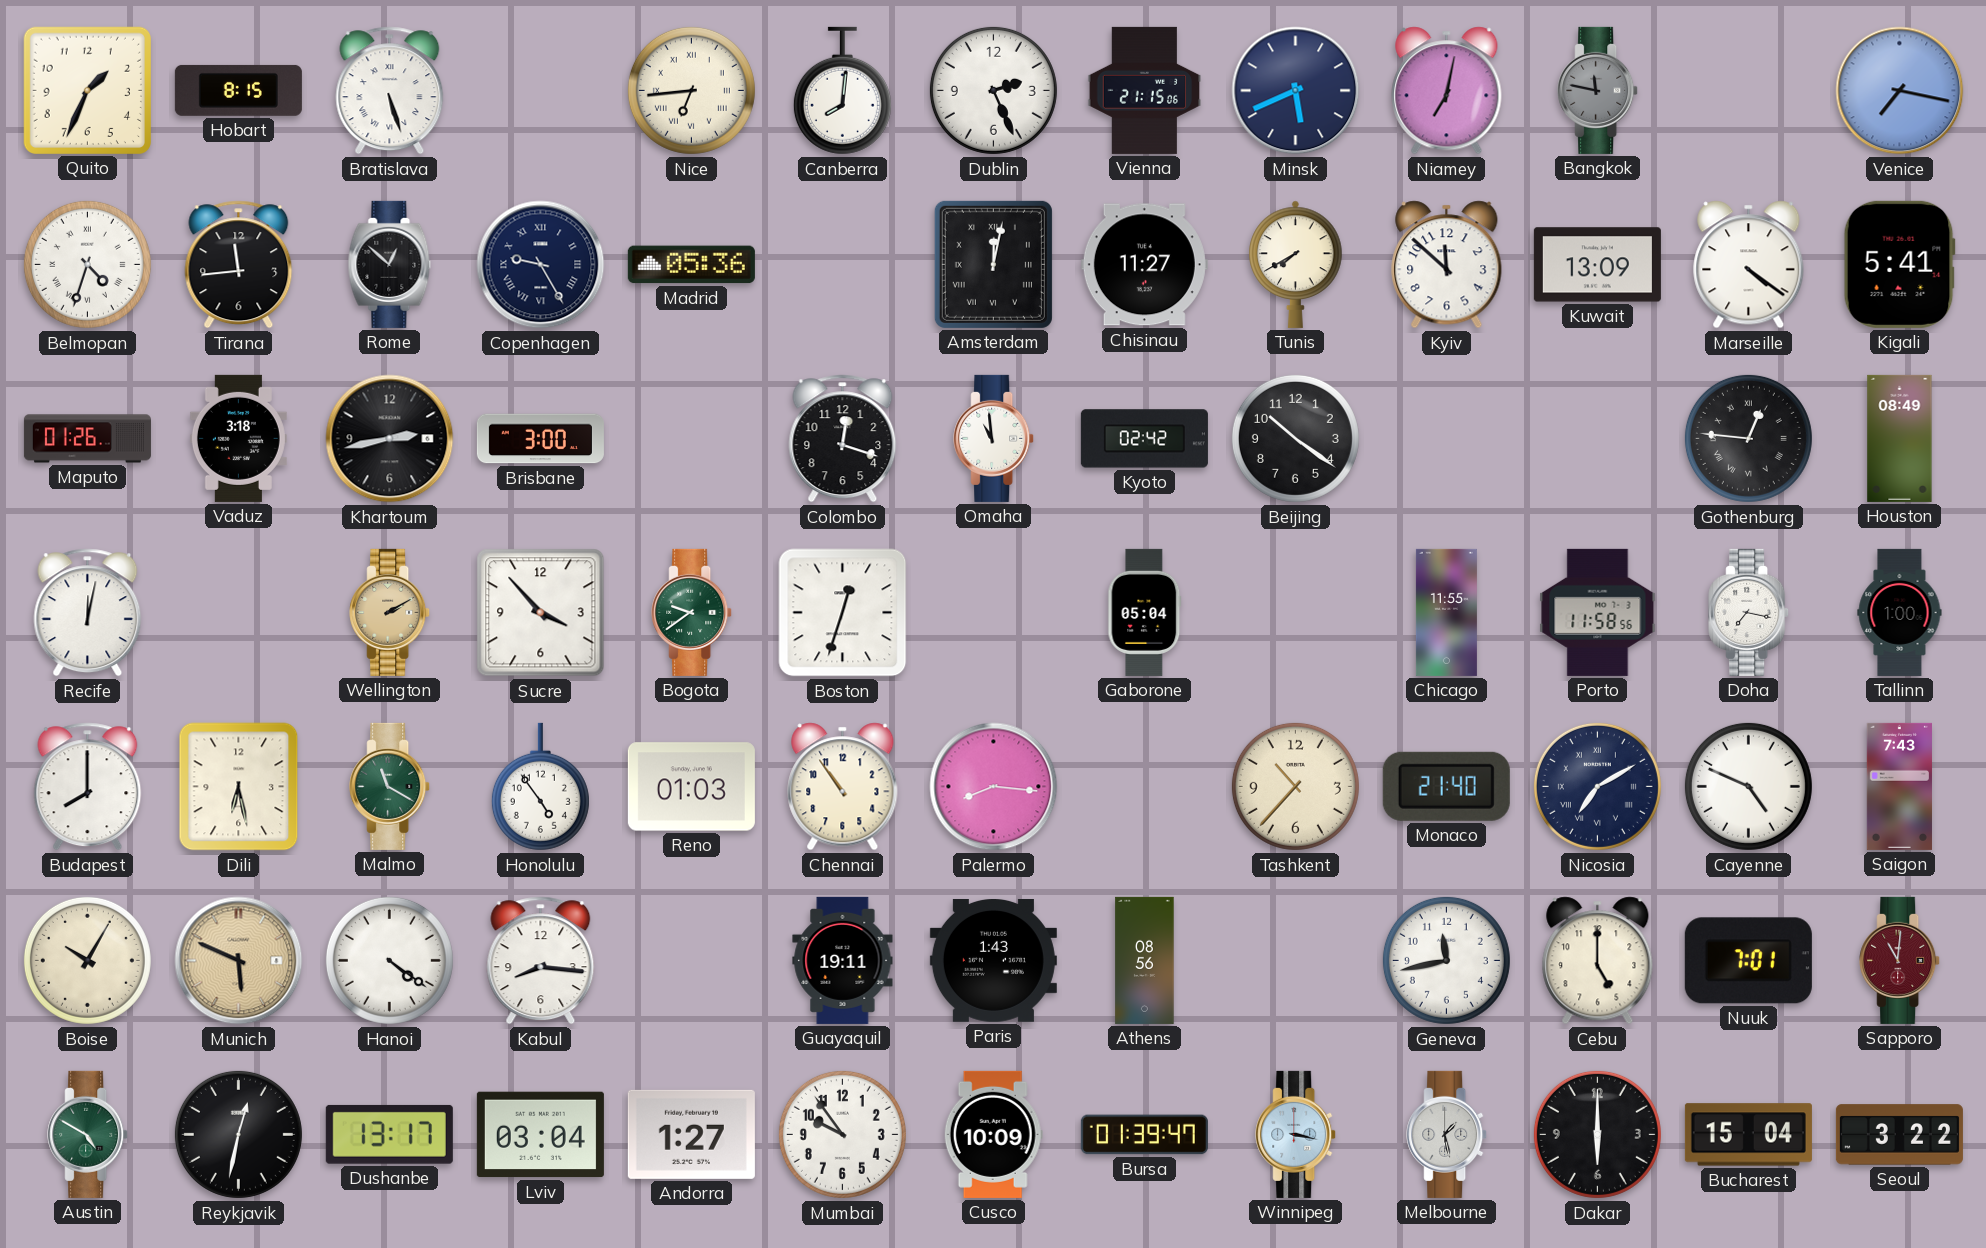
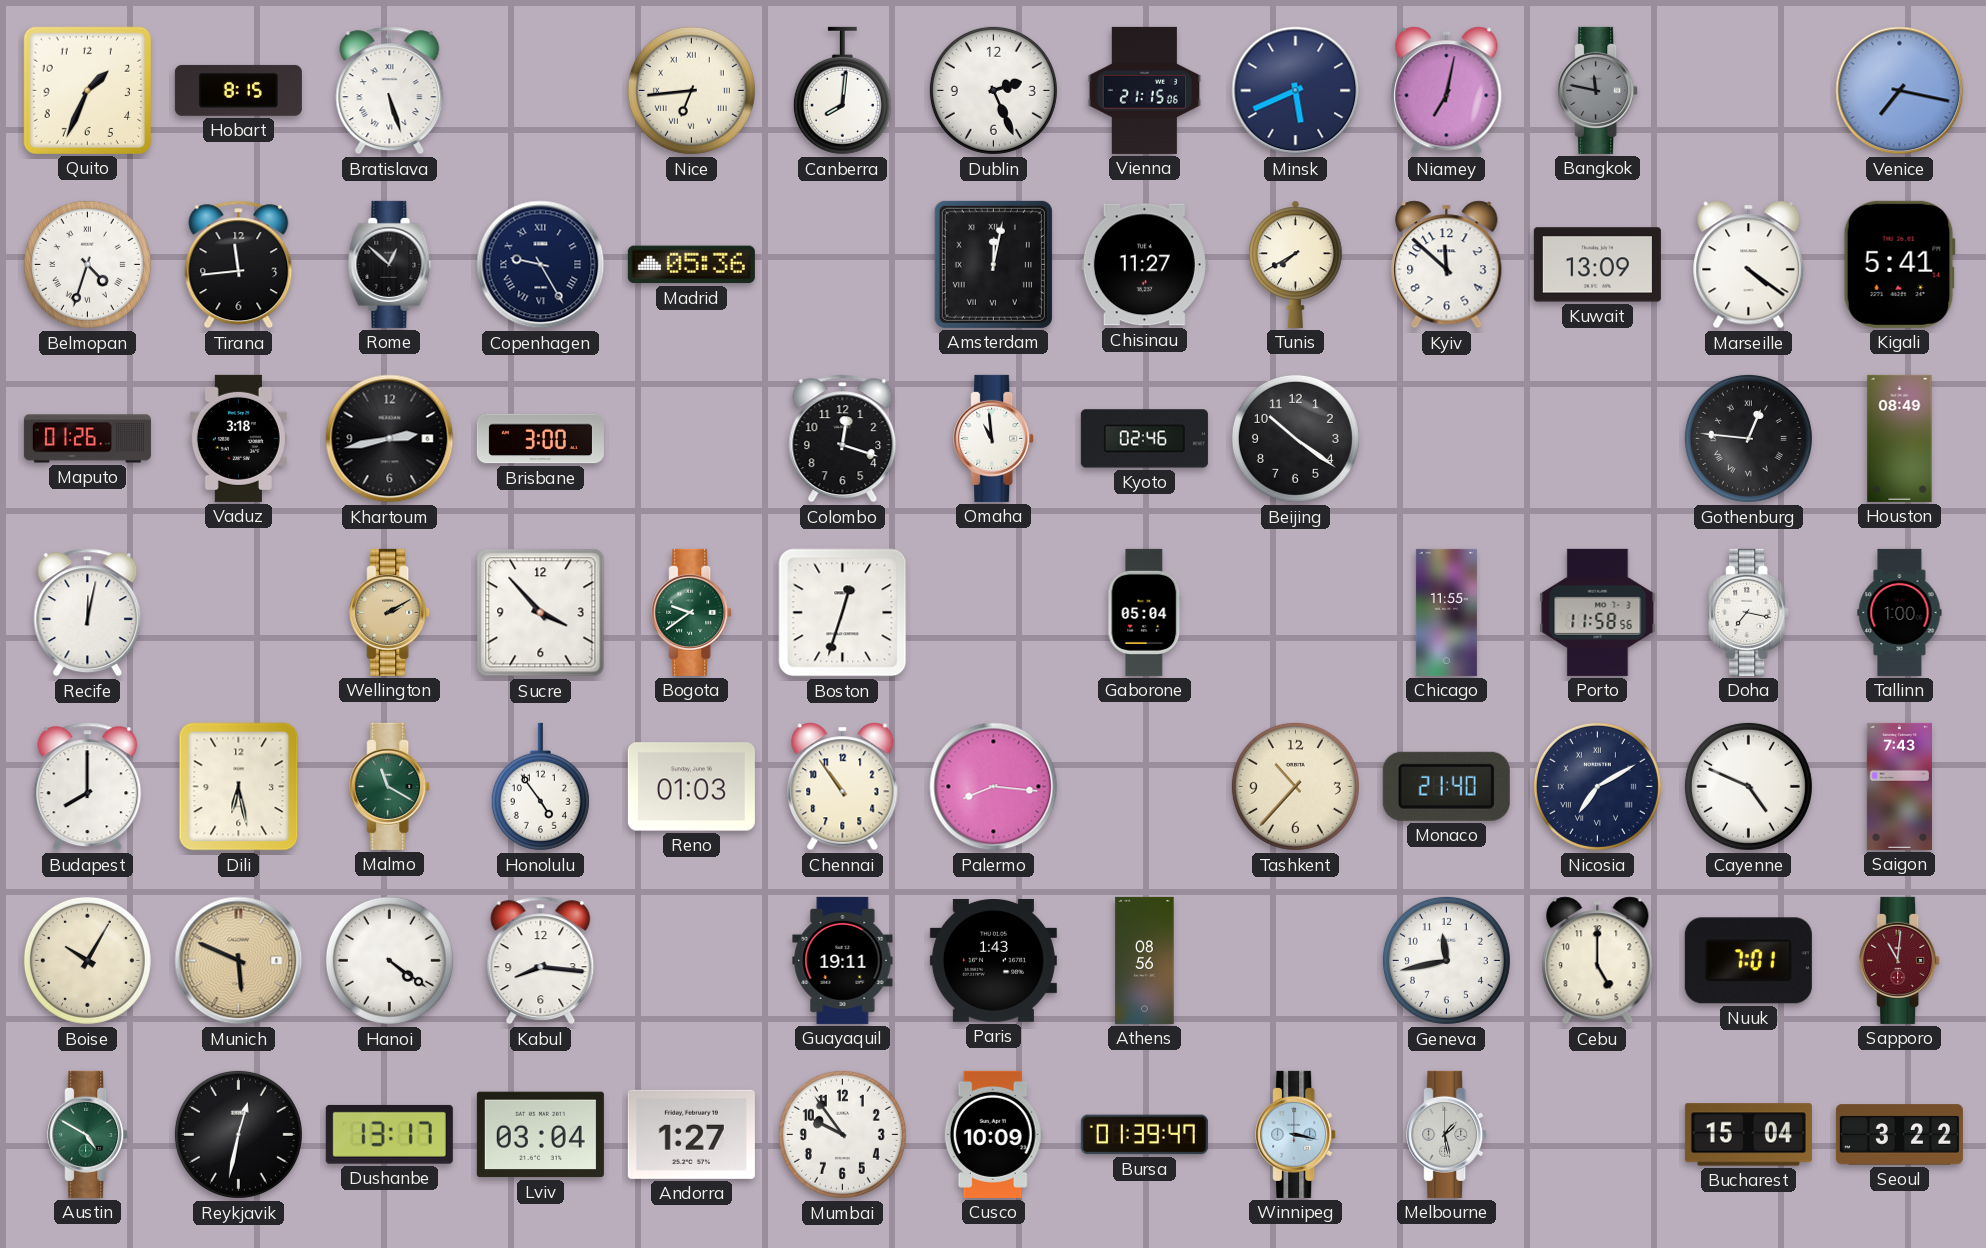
Kyoto: 02:42 -> 02:46
Dakar: 6:00 -> none
